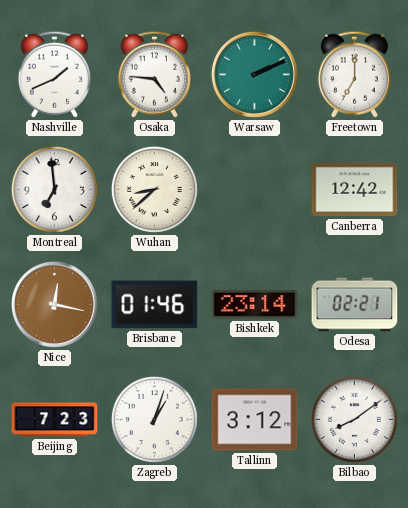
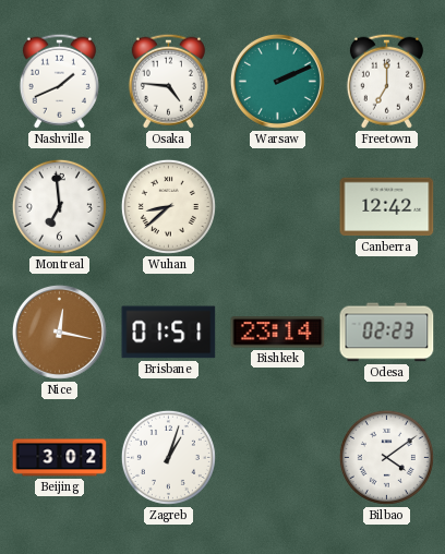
Brisbane: 01:46 -> 01:51
Odesa: 02:21 -> 02:23
Beijing: 7:23 -> 3:02
Tallinn: 3:12 -> none
Bilbao: 8:09 -> 4:09
